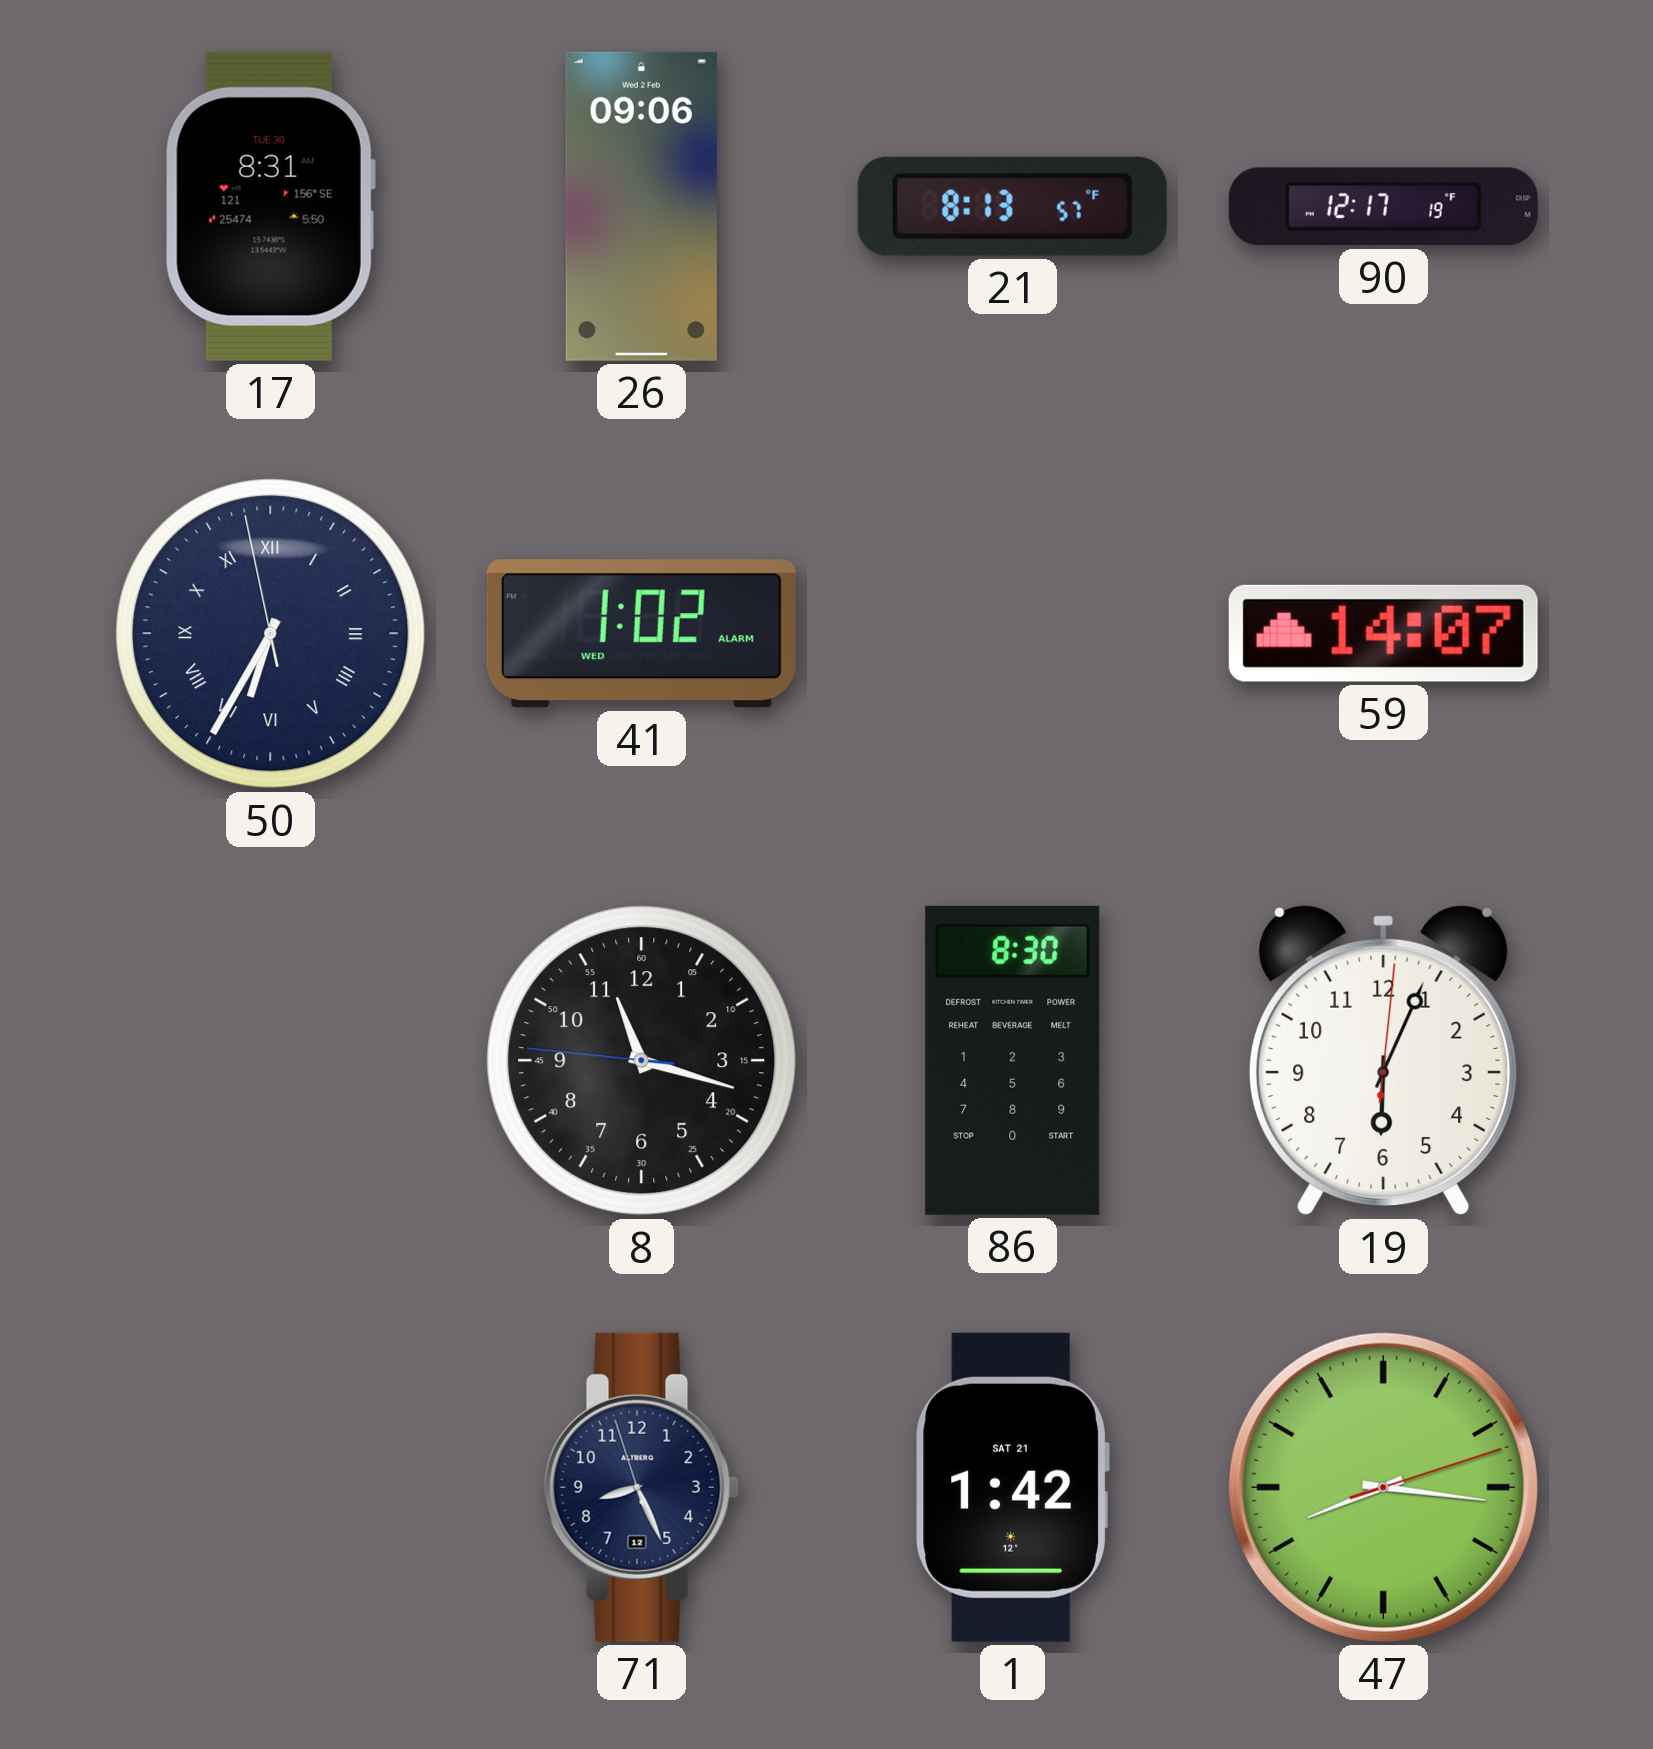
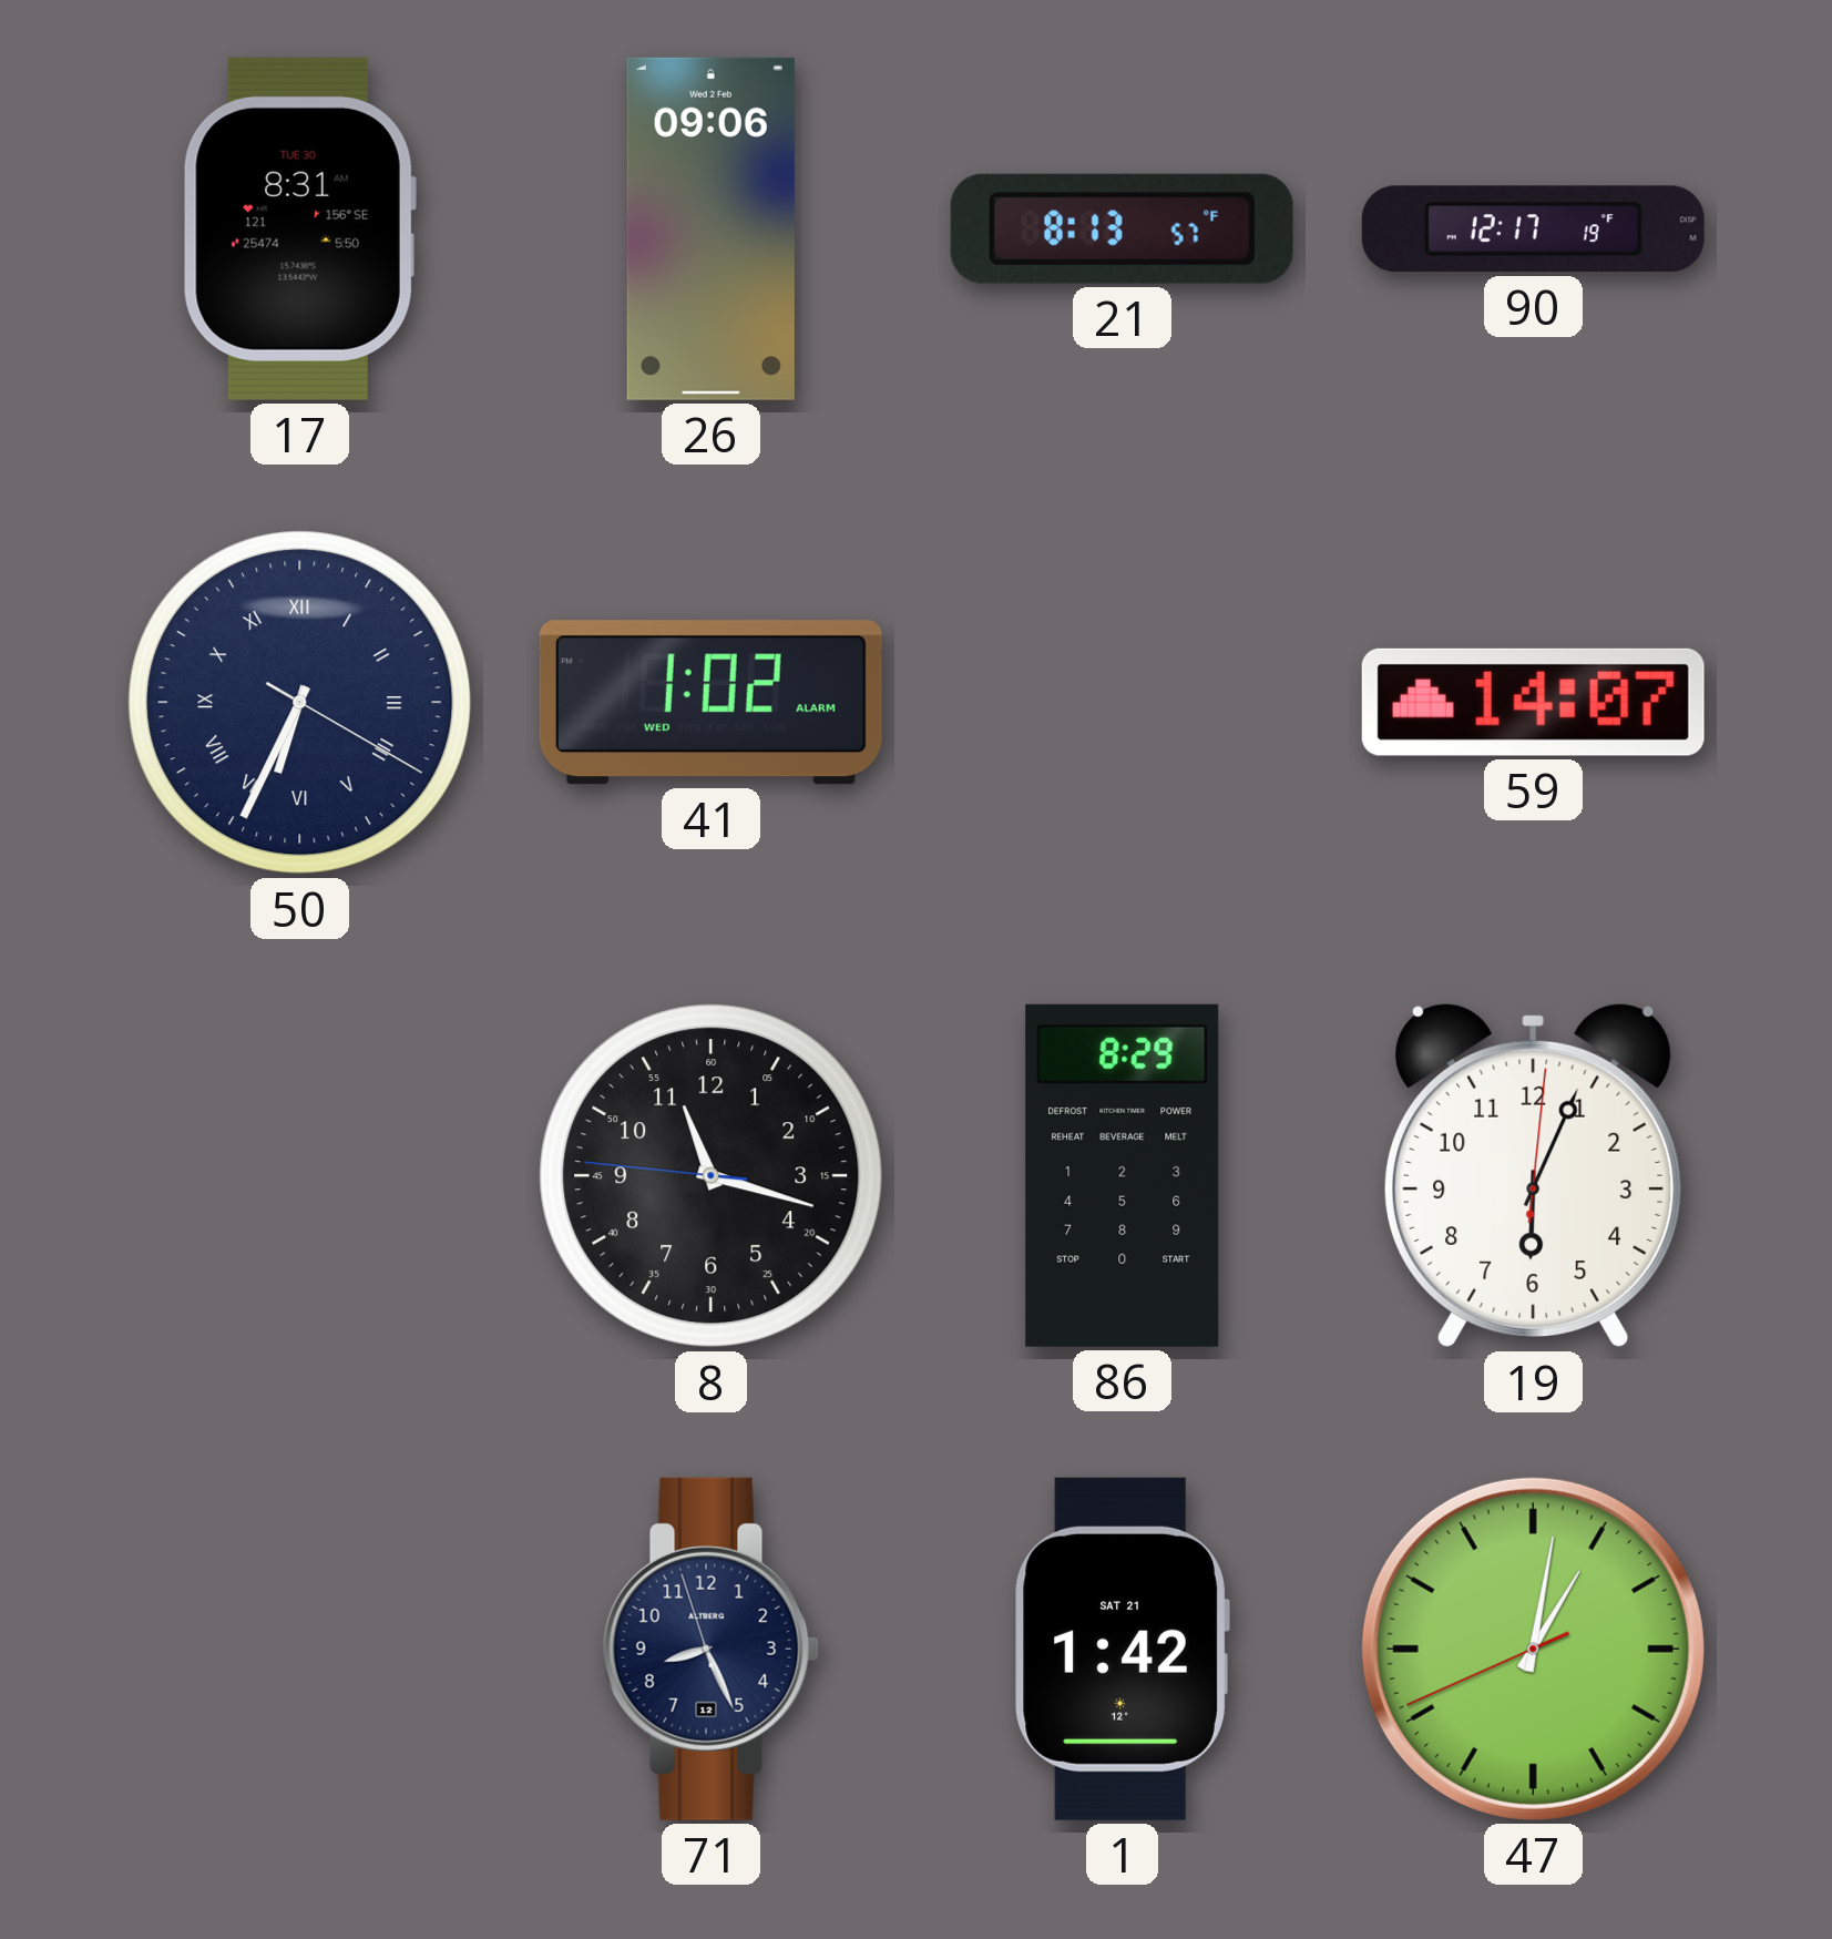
50: 6:34:58 -> 6:34:20
86: 8:30 -> 8:29
47: 8:16 -> 1:01
